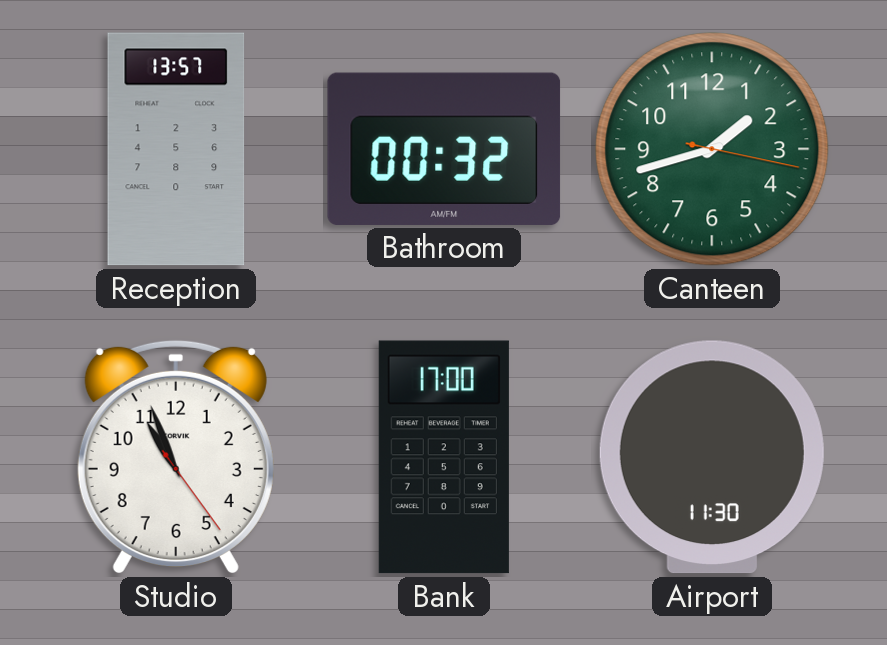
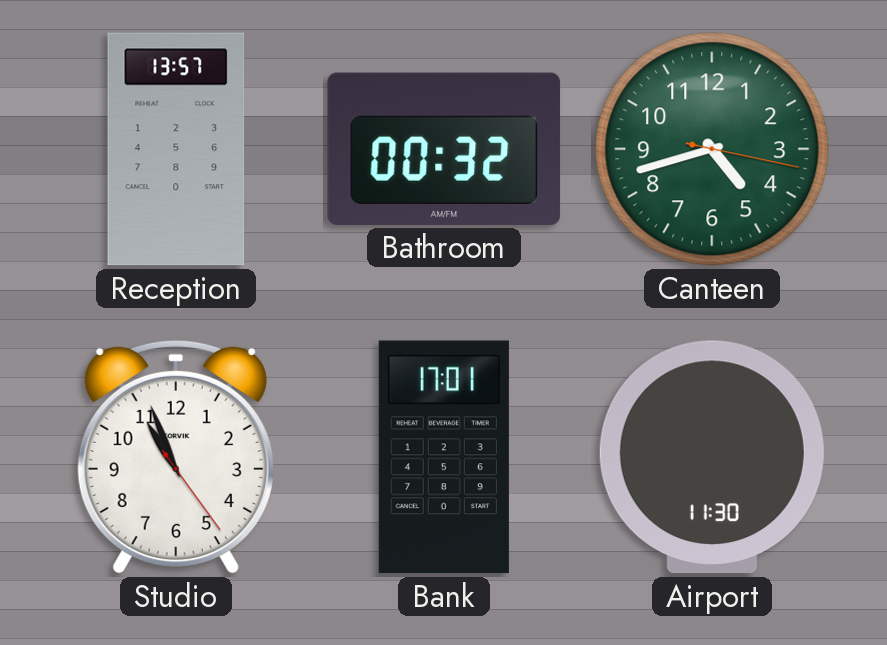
Canteen: 1:42 -> 4:42
Bank: 17:00 -> 17:01
